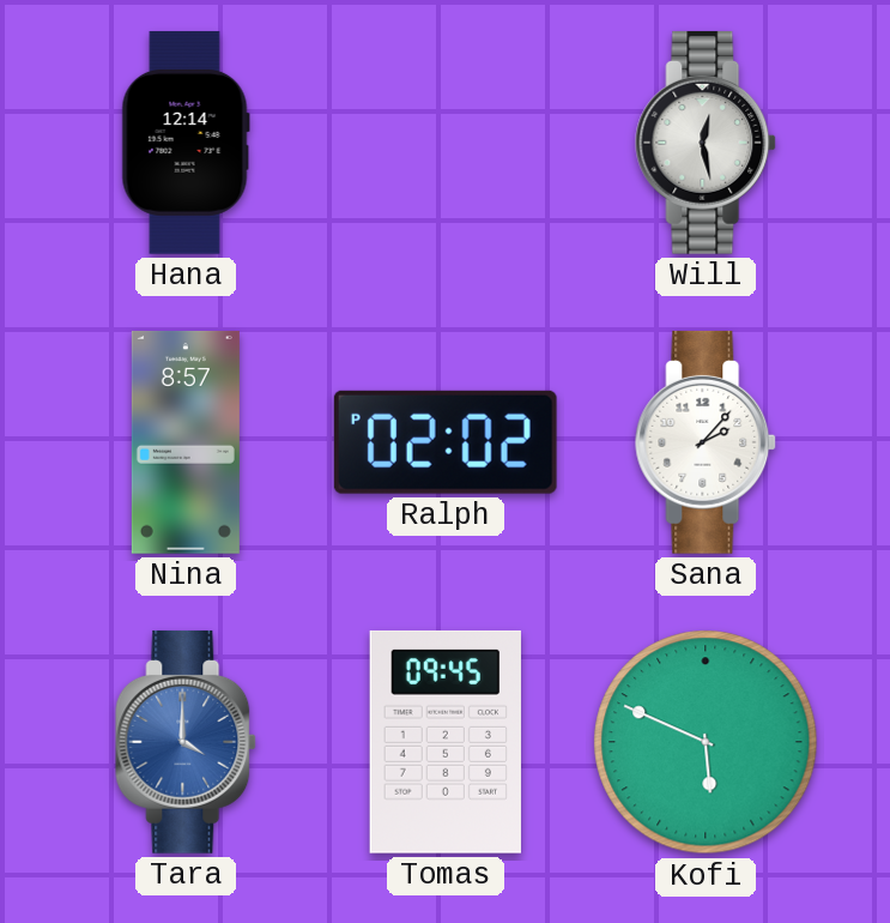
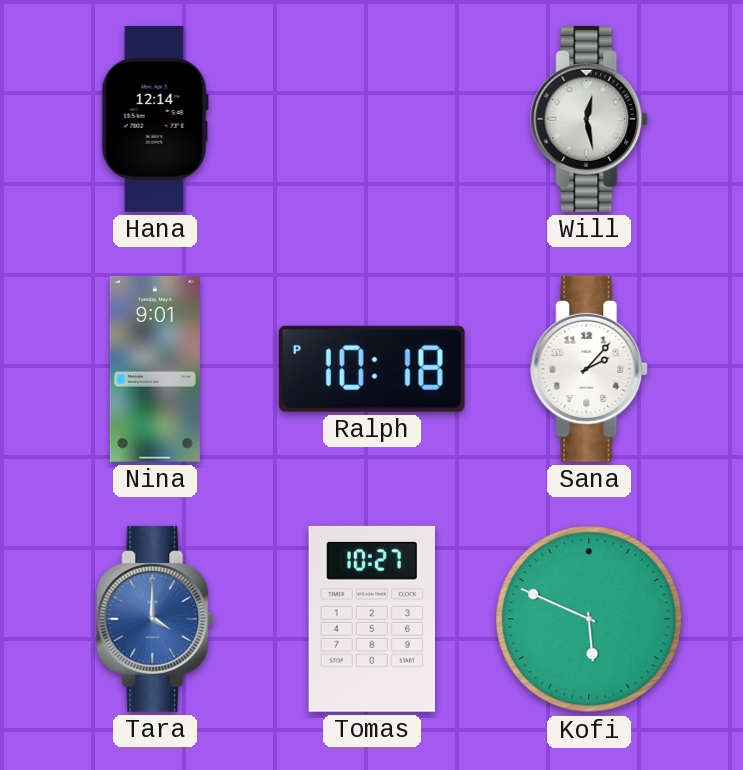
Nina: 8:57 -> 9:01
Ralph: 02:02 -> 10:18
Tomas: 09:45 -> 10:27
